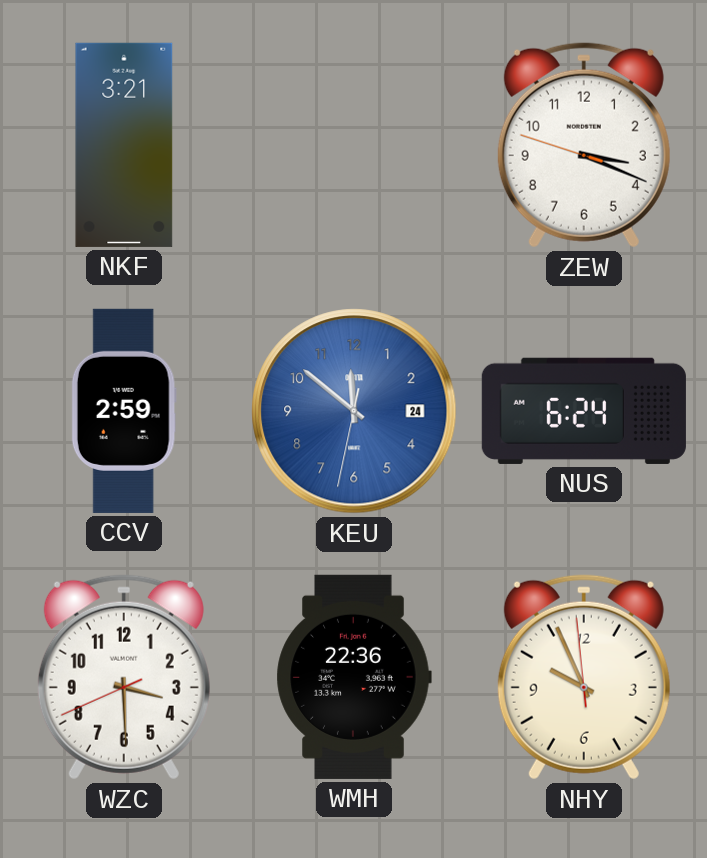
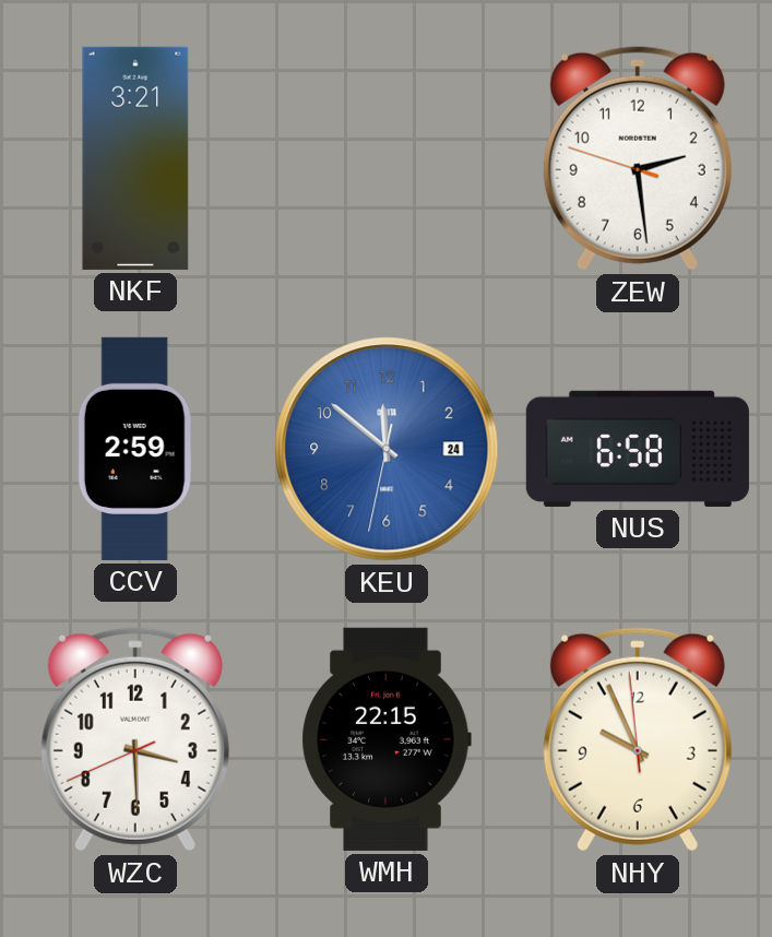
ZEW: 3:18 -> 2:28
NUS: 6:24 -> 6:58
WMH: 22:36 -> 22:15
